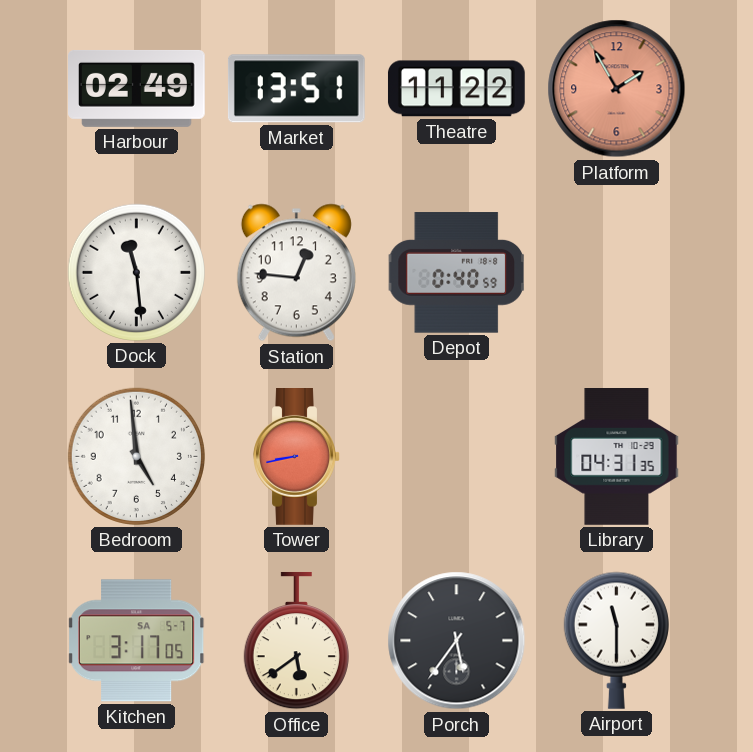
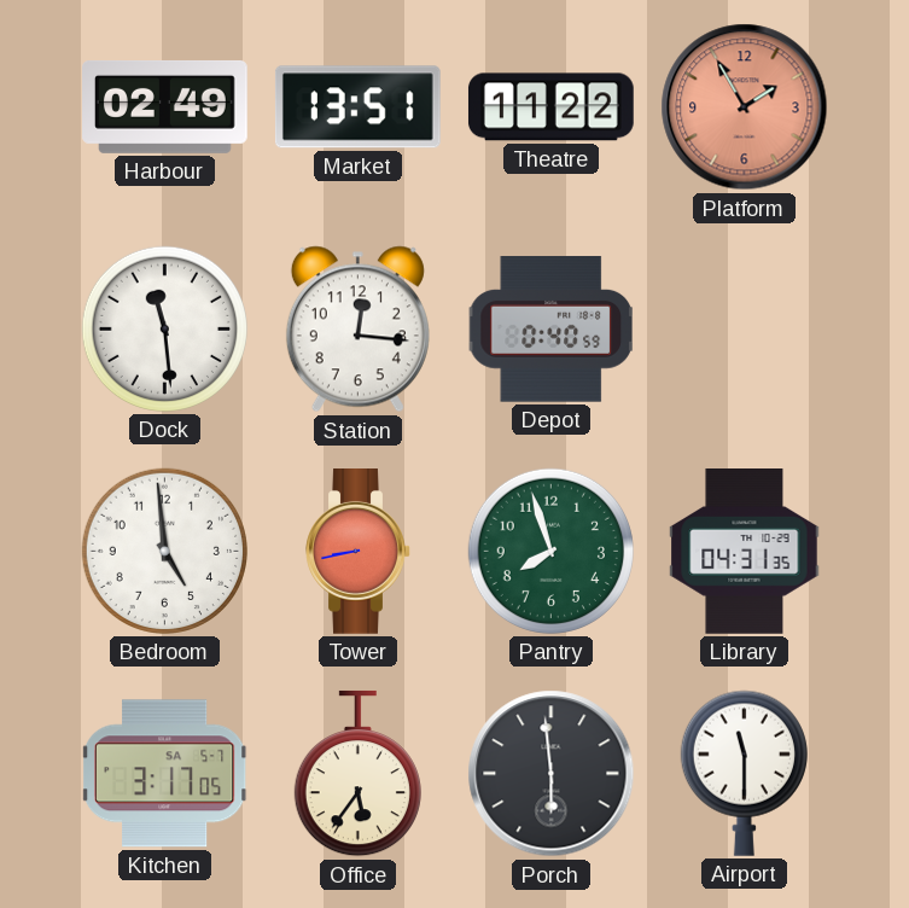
Station: 12:46 -> 12:16
Pantry: none -> 7:57
Office: 5:39 -> 5:36
Porch: 5:36 -> 5:59
